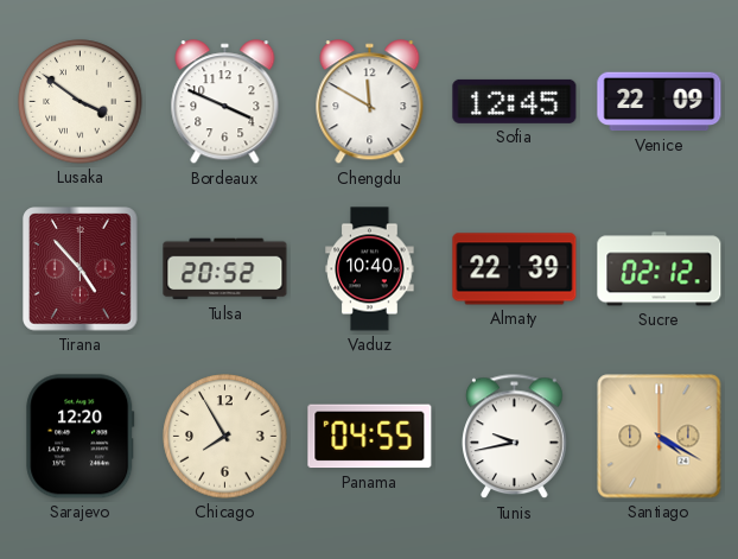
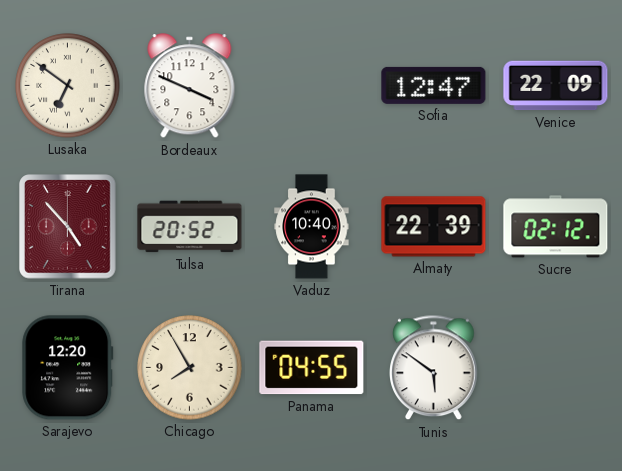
Lusaka: 3:51 -> 6:51
Chengdu: 11:50 -> none
Sofia: 12:45 -> 12:47
Tunis: 9:43 -> 5:51
Santiago: 4:20 -> none
